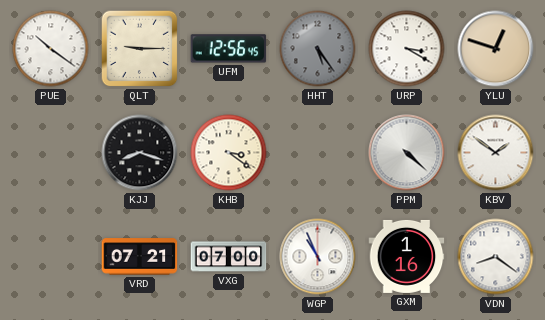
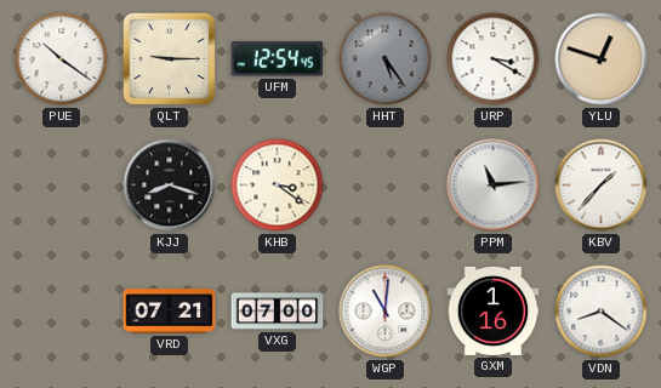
UFM: 12:56 -> 12:54
PPM: 4:22 -> 11:14
KBV: 1:51 -> 1:37
WGP: 10:56 -> 11:01
